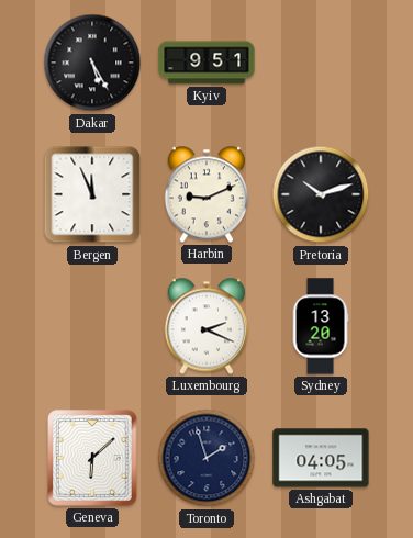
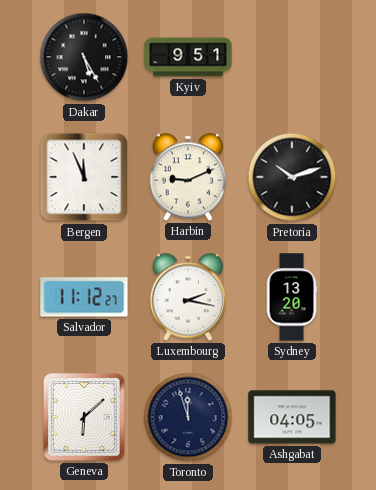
Salvador: none -> 11:12
Luxembourg: 2:19 -> 2:17
Toronto: 1:57 -> 11:57
